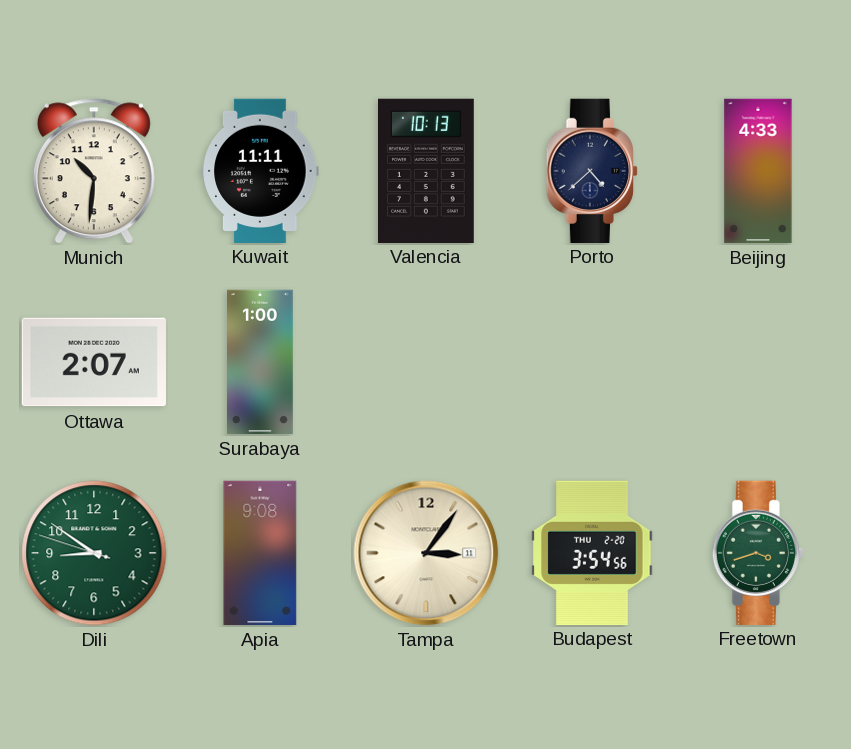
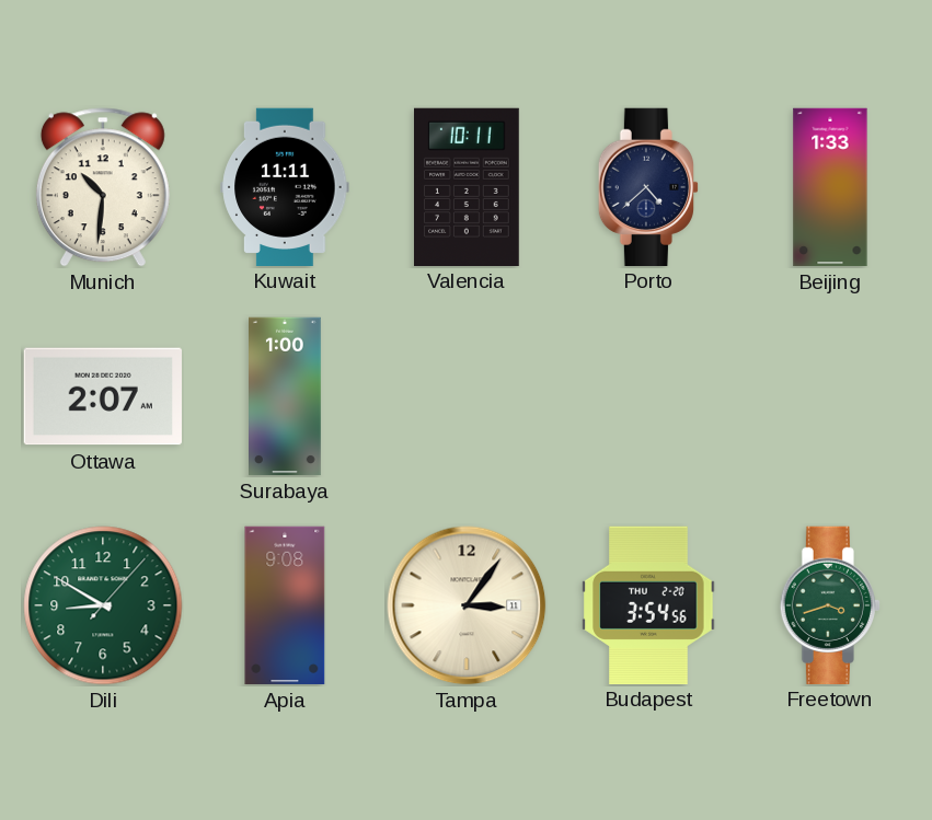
Valencia: 10:13 -> 10:11
Beijing: 4:33 -> 1:33
Dili: 8:50:48 -> 8:50:07
